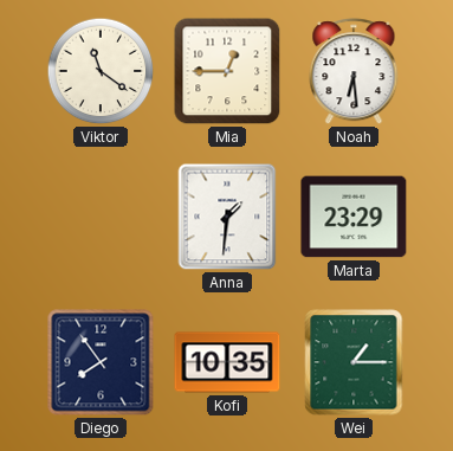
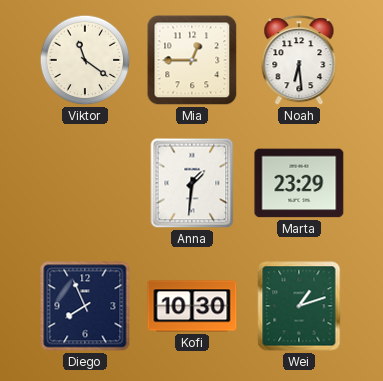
Diego: 7:54 -> 7:56
Kofi: 10:35 -> 10:30
Wei: 1:15 -> 1:12
